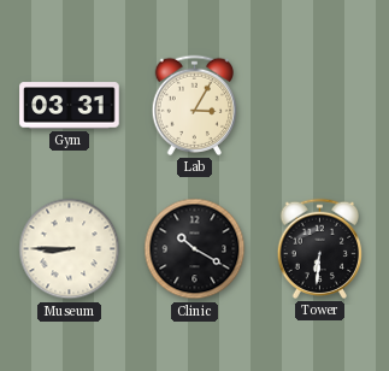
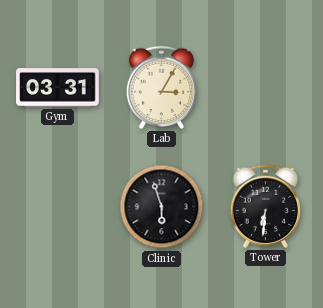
Museum: 8:45 -> none
Clinic: 10:20 -> 5:57
